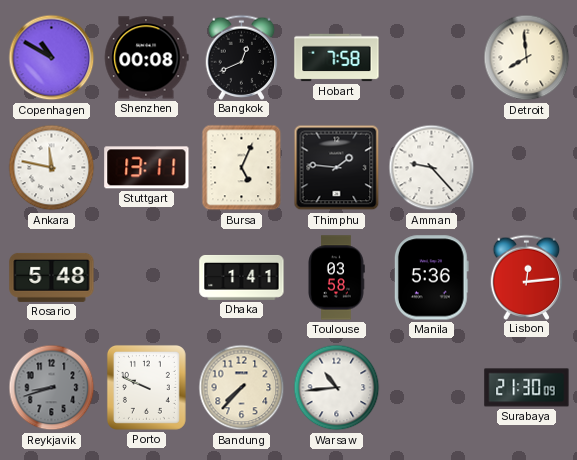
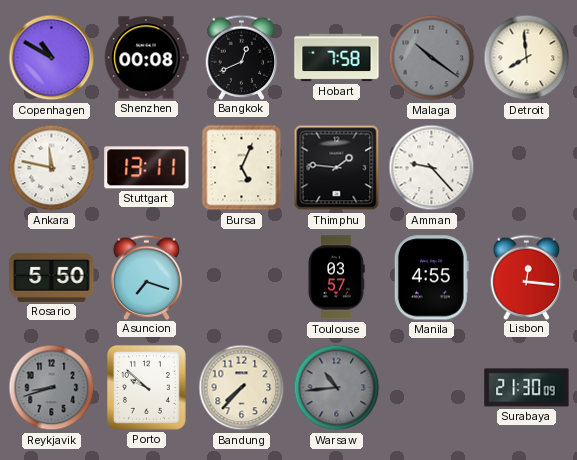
Malaga: none -> 10:21
Rosario: 5:48 -> 5:50
Asuncion: none -> 7:18
Dhaka: 1:41 -> none
Toulouse: 03:58 -> 03:57
Manila: 5:36 -> 4:55
Lisbon: 12:14 -> 12:16
Porto: 9:49 -> 9:52
Warsaw dial: white -> grey
